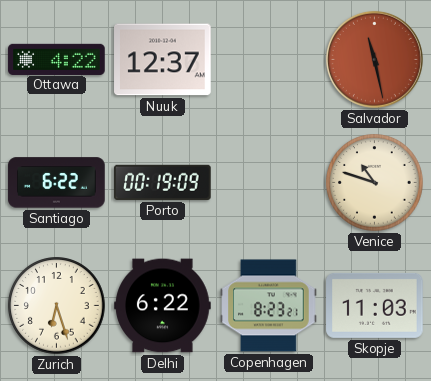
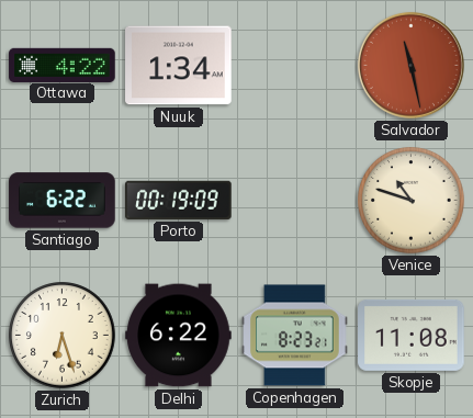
Nuuk: 12:37 -> 1:34
Skopje: 11:03 -> 11:08
